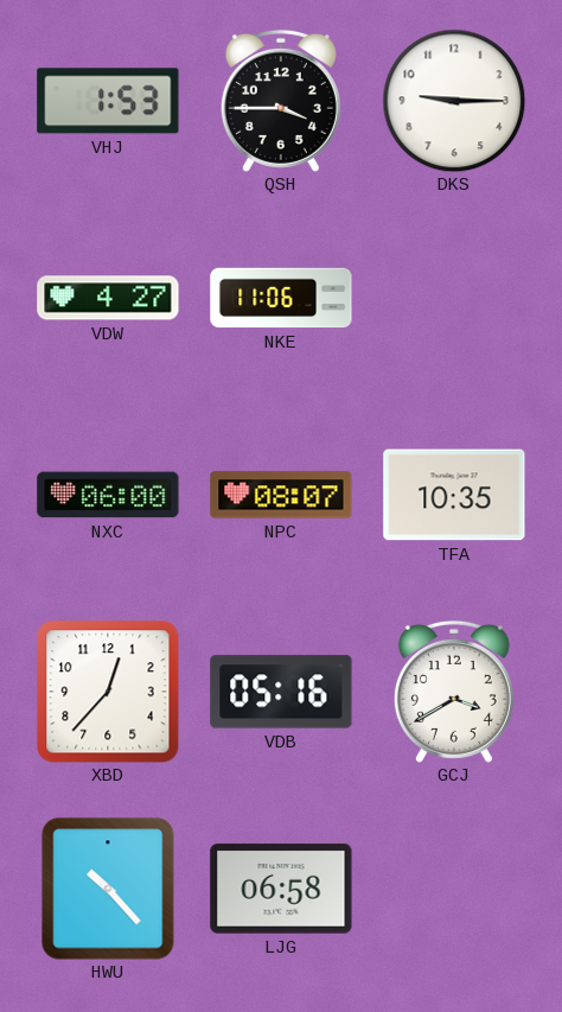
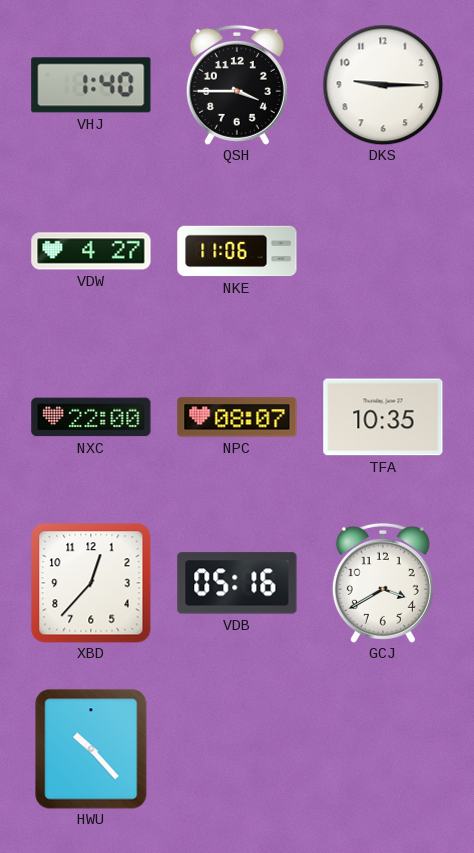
VHJ: 1:53 -> 1:40
NXC: 06:00 -> 22:00
LJG: 06:58 -> none
